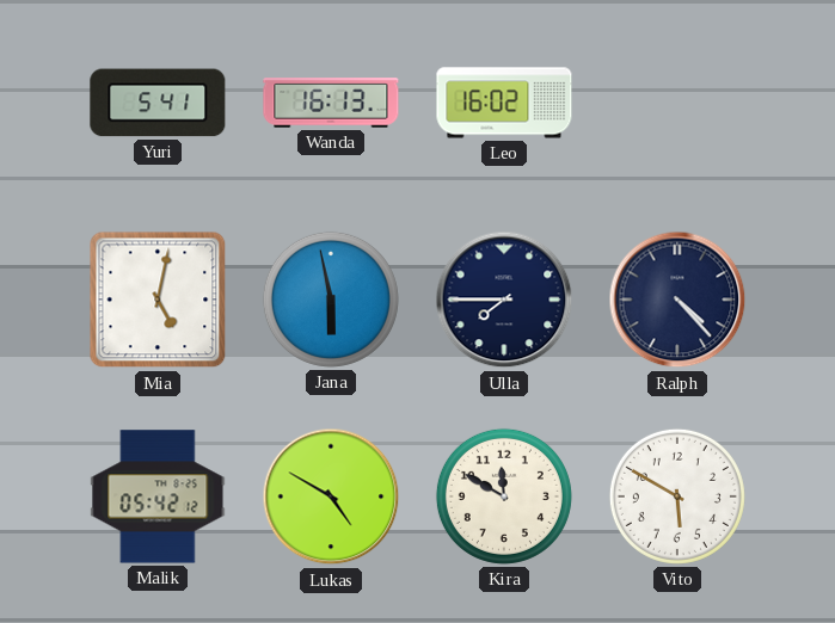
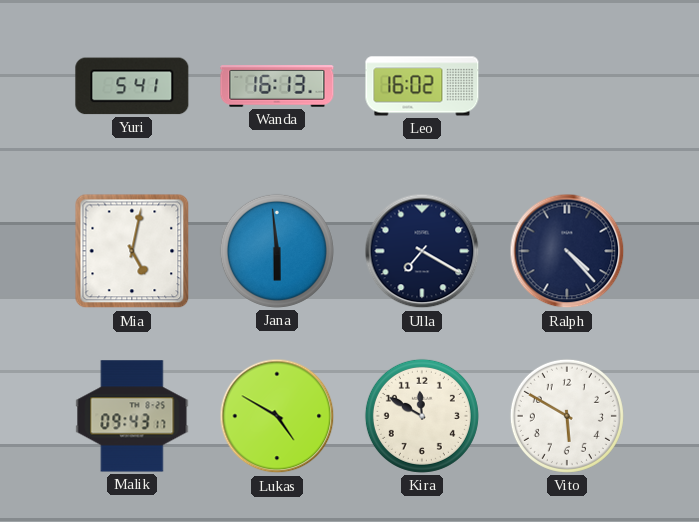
Jana: 5:58 -> 5:59
Ulla: 7:45 -> 7:20
Malik: 05:42 -> 09:43
